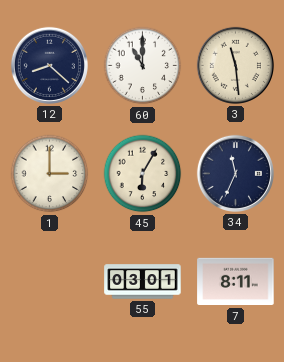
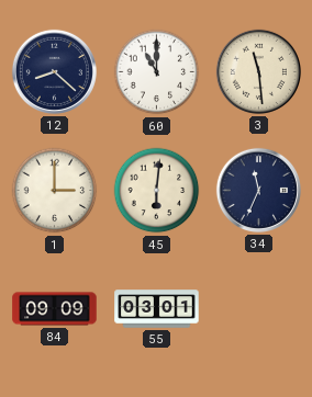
45: 6:05 -> 6:01
84: none -> 09:09
7: 8:11 -> none
